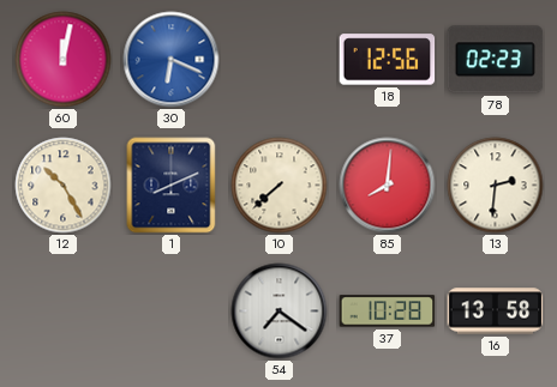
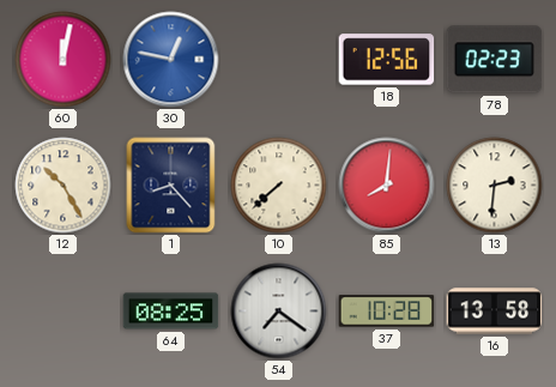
30: 6:19 -> 12:47
1: 8:11 -> 8:23
64: none -> 08:25
